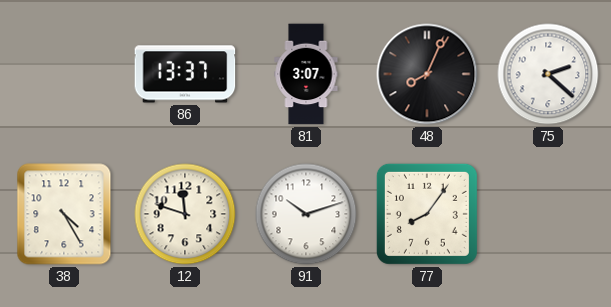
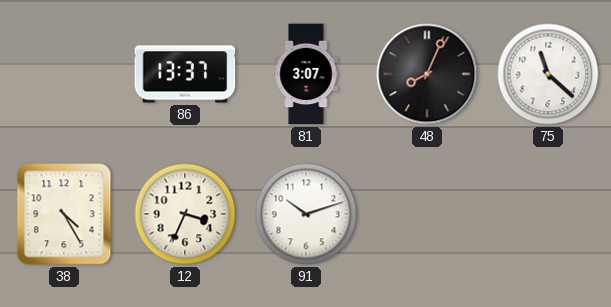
75: 2:22 -> 11:22
12: 11:48 -> 3:34
77: 8:06 -> none
